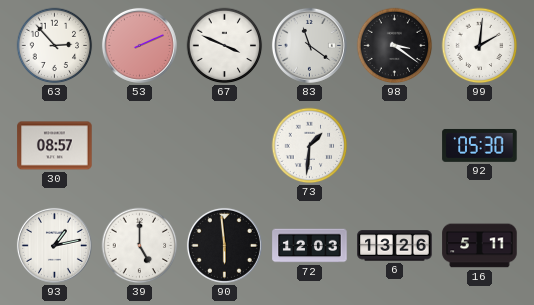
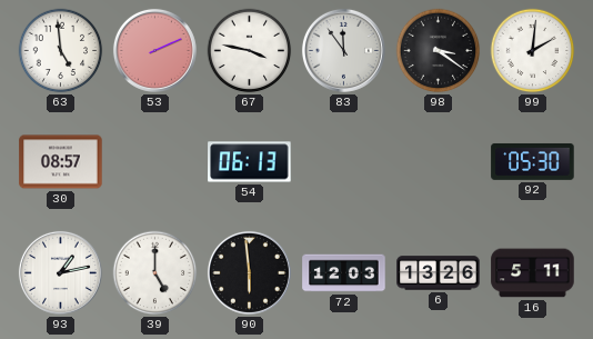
63: 2:53 -> 4:59
67: 3:49 -> 3:47
83: 11:21 -> 11:54
54: none -> 06:13
73: 1:31 -> none
